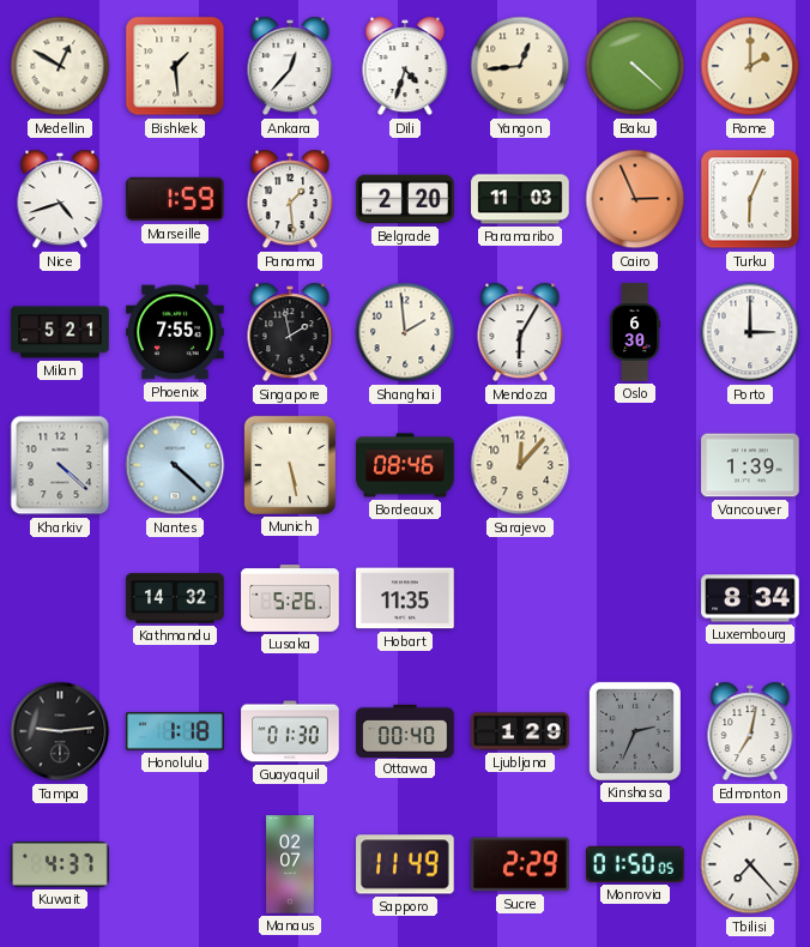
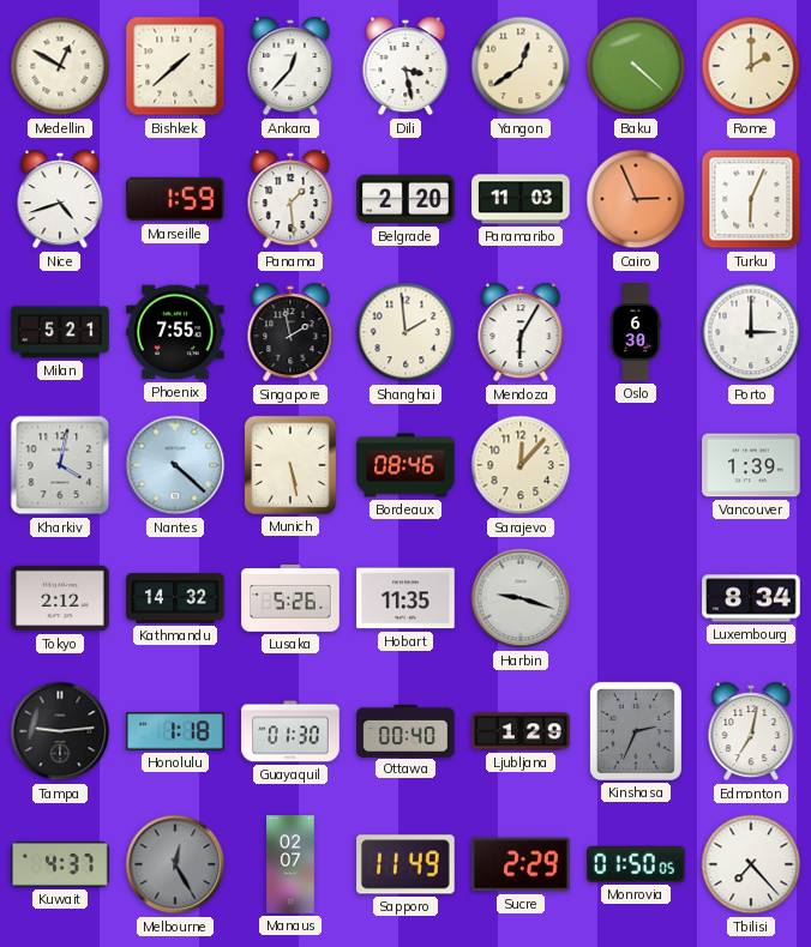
Bishkek: 1:29 -> 1:38
Dili: 4:33 -> 3:28
Yangon: 12:44 -> 12:39
Kharkiv: 4:22 -> 4:02
Tokyo: none -> 2:12
Harbin: none -> 9:18
Melbourne: none -> 12:25
